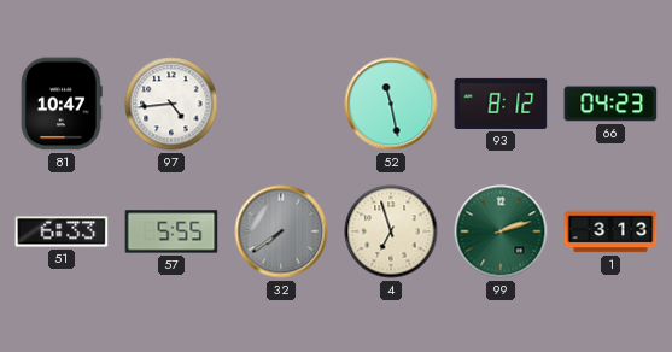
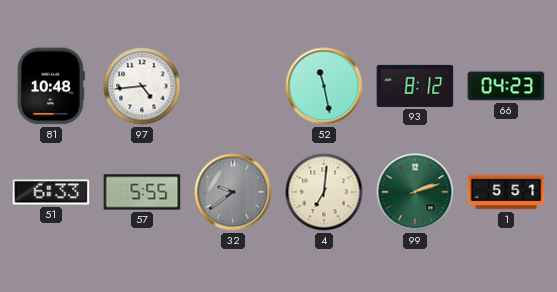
81: 10:47 -> 10:48
32: 7:39 -> 9:39
4: 6:57 -> 7:01
1: 3:13 -> 5:51
